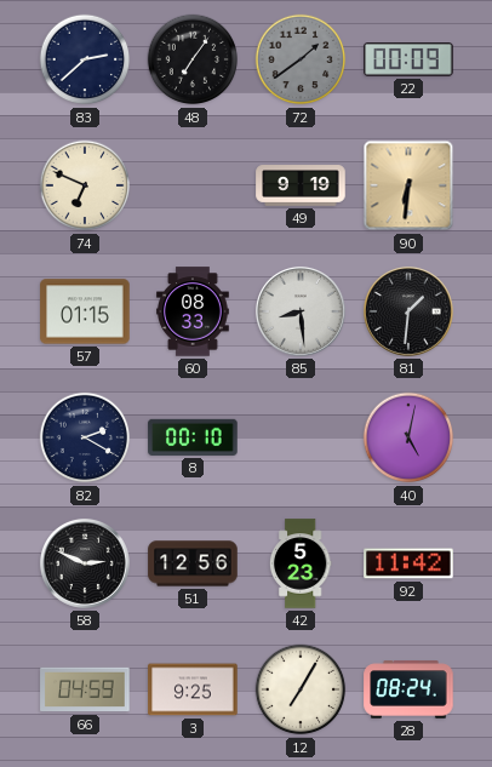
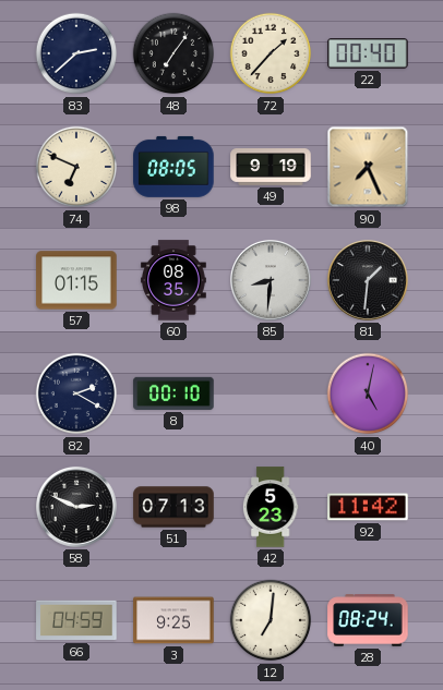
72: 1:39 -> 1:37
72 dial: grey -> cream
22: 00:09 -> 00:40
98: none -> 08:05
90: 6:31 -> 7:26
60: 08:33 -> 08:35
85: 8:29 -> 8:31
51: 12:56 -> 07:13
12: 7:05 -> 7:01
